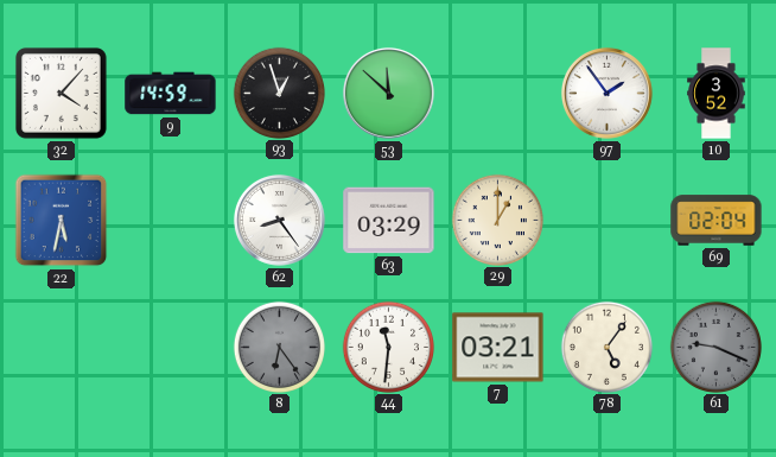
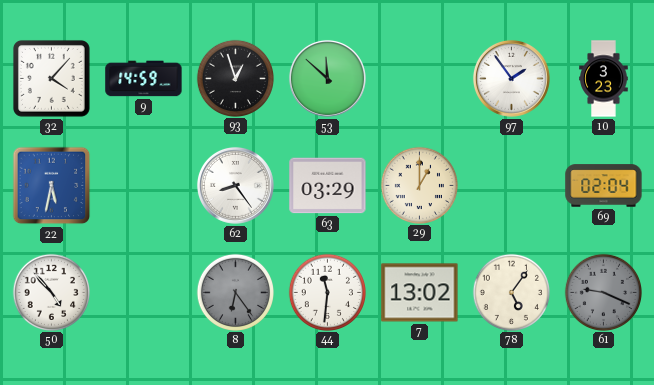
10: 3:52 -> 3:23
50: none -> 4:53
7: 03:21 -> 13:02
